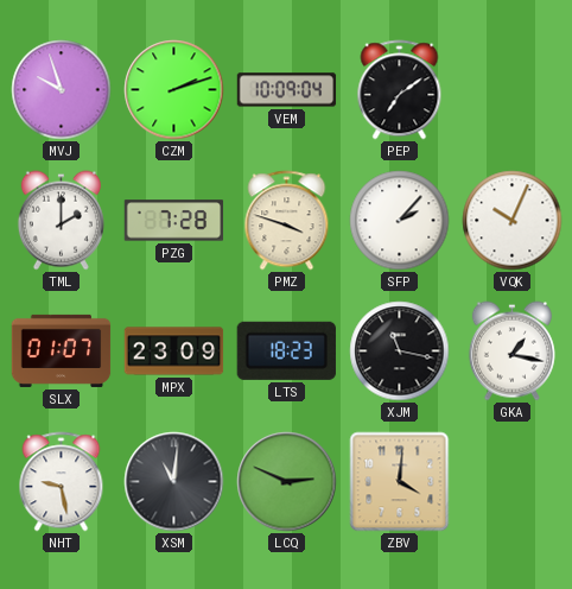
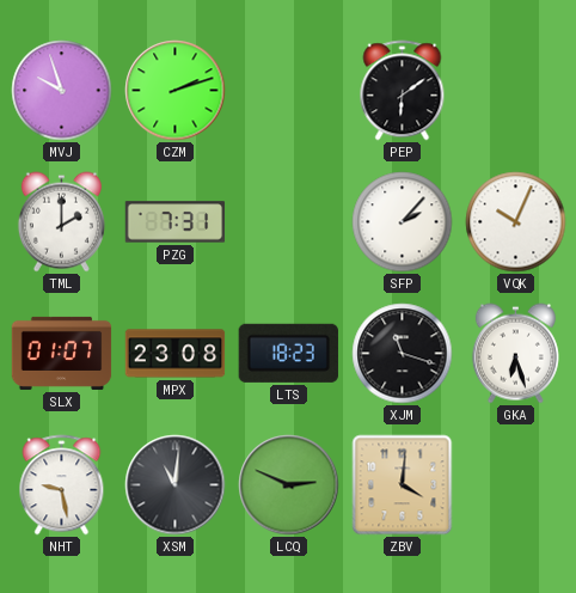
VEM: 10:09 -> none
PEP: 7:09 -> 6:09
PZG: 7:28 -> 7:31
PMZ: 3:48 -> none
MPX: 23:09 -> 23:08
XJM: 11:17 -> 11:18
GKA: 1:17 -> 6:27
